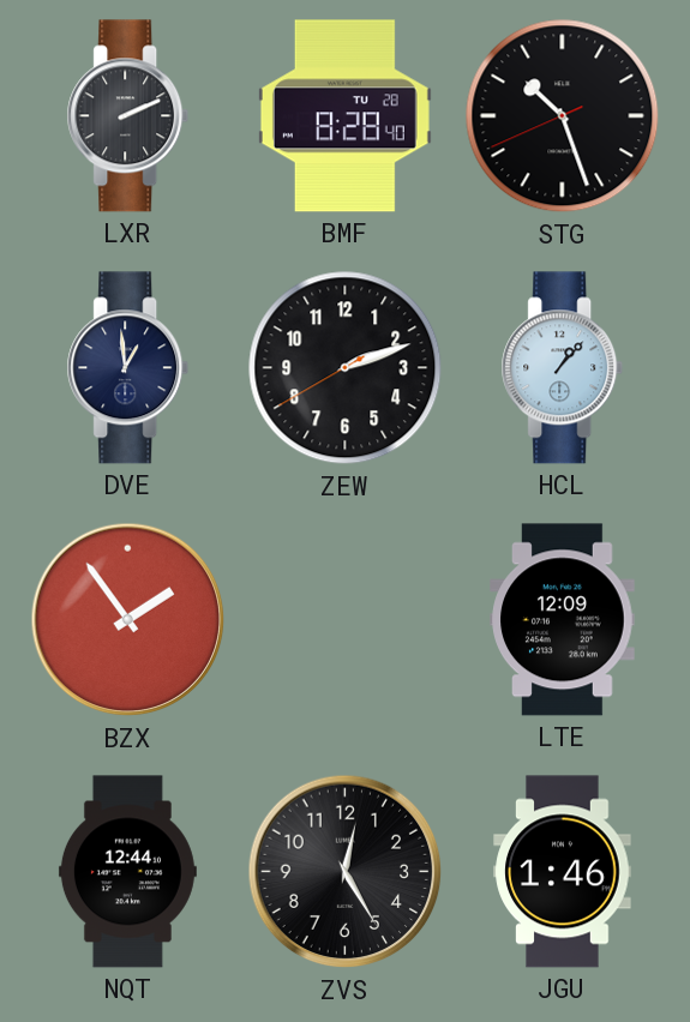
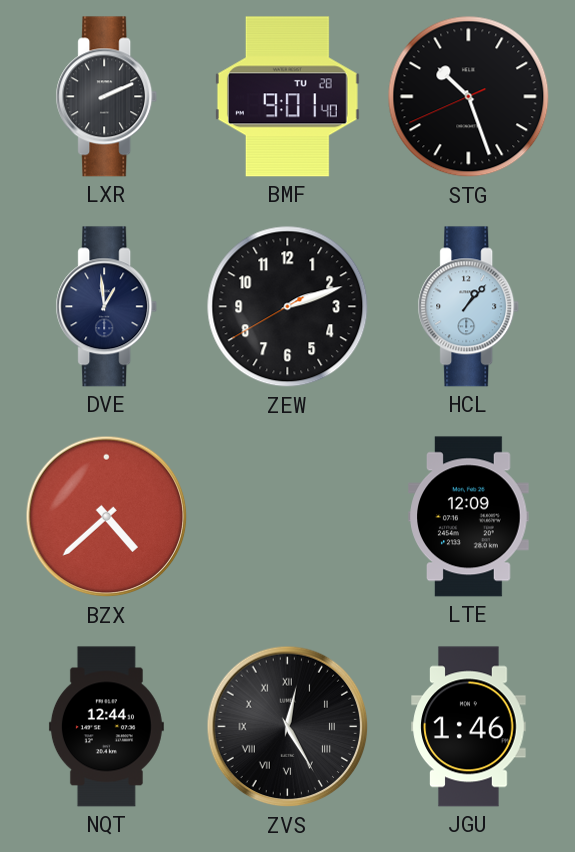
BMF: 8:28 -> 9:01
BZX: 1:54 -> 4:38
ZVS numerals: Arabic -> Roman
